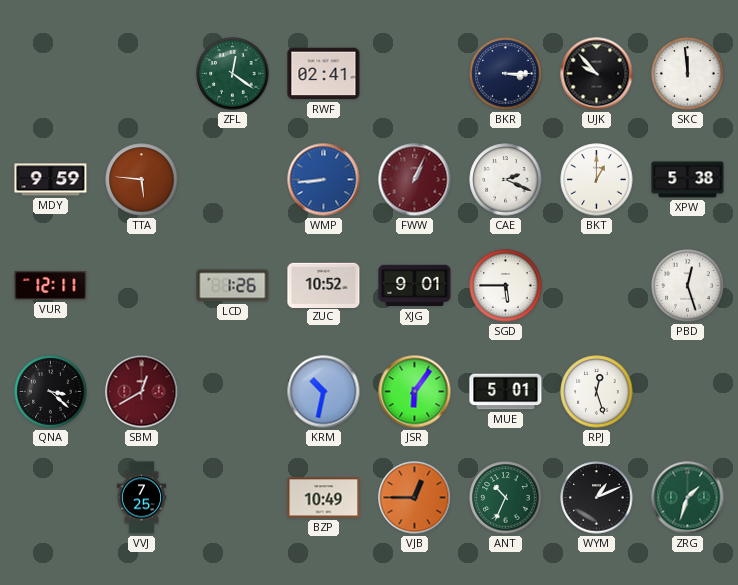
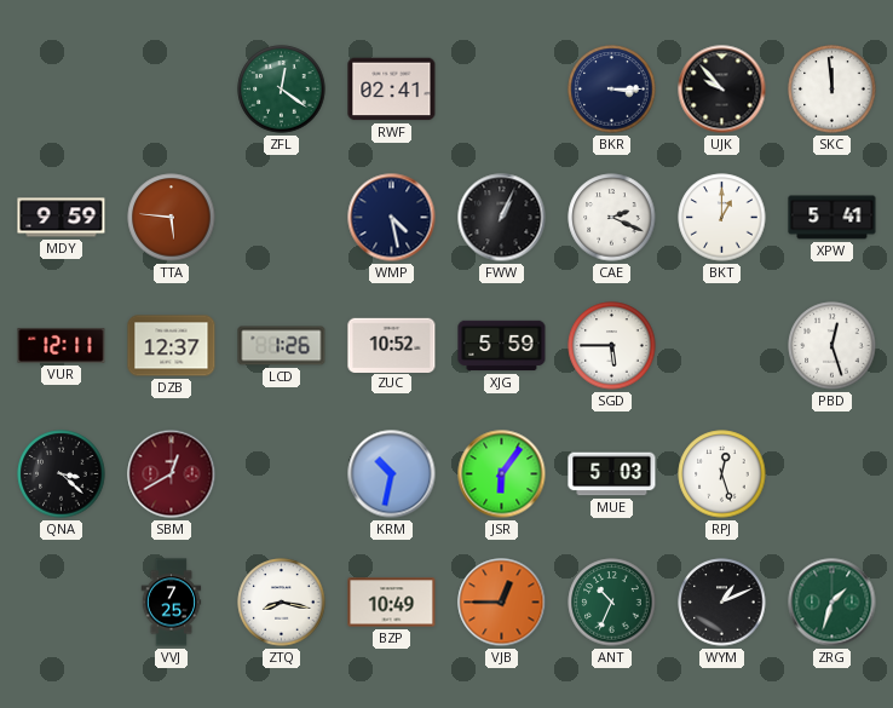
WMP: 8:44 -> 4:28
WMP dial: blue -> navy
FWW dial: burgundy -> black
XPW: 5:38 -> 5:41
DZB: none -> 12:37
XJG: 9:01 -> 5:59
MUE: 5:01 -> 5:03
ZTQ: none -> 8:17
